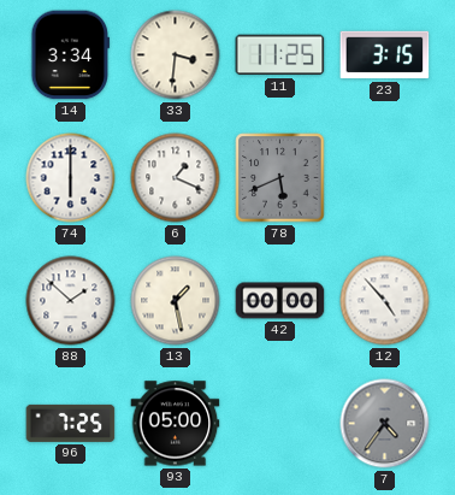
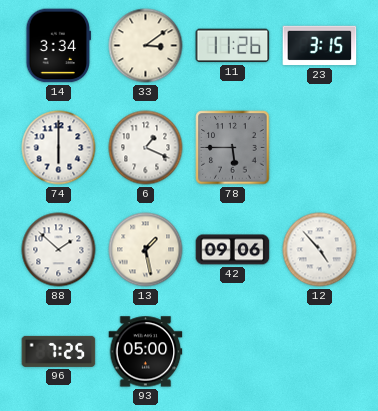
33: 3:31 -> 3:09
11: 11:25 -> 11:26
78: 5:41 -> 5:45
42: 00:00 -> 09:06
7: 4:36 -> none
